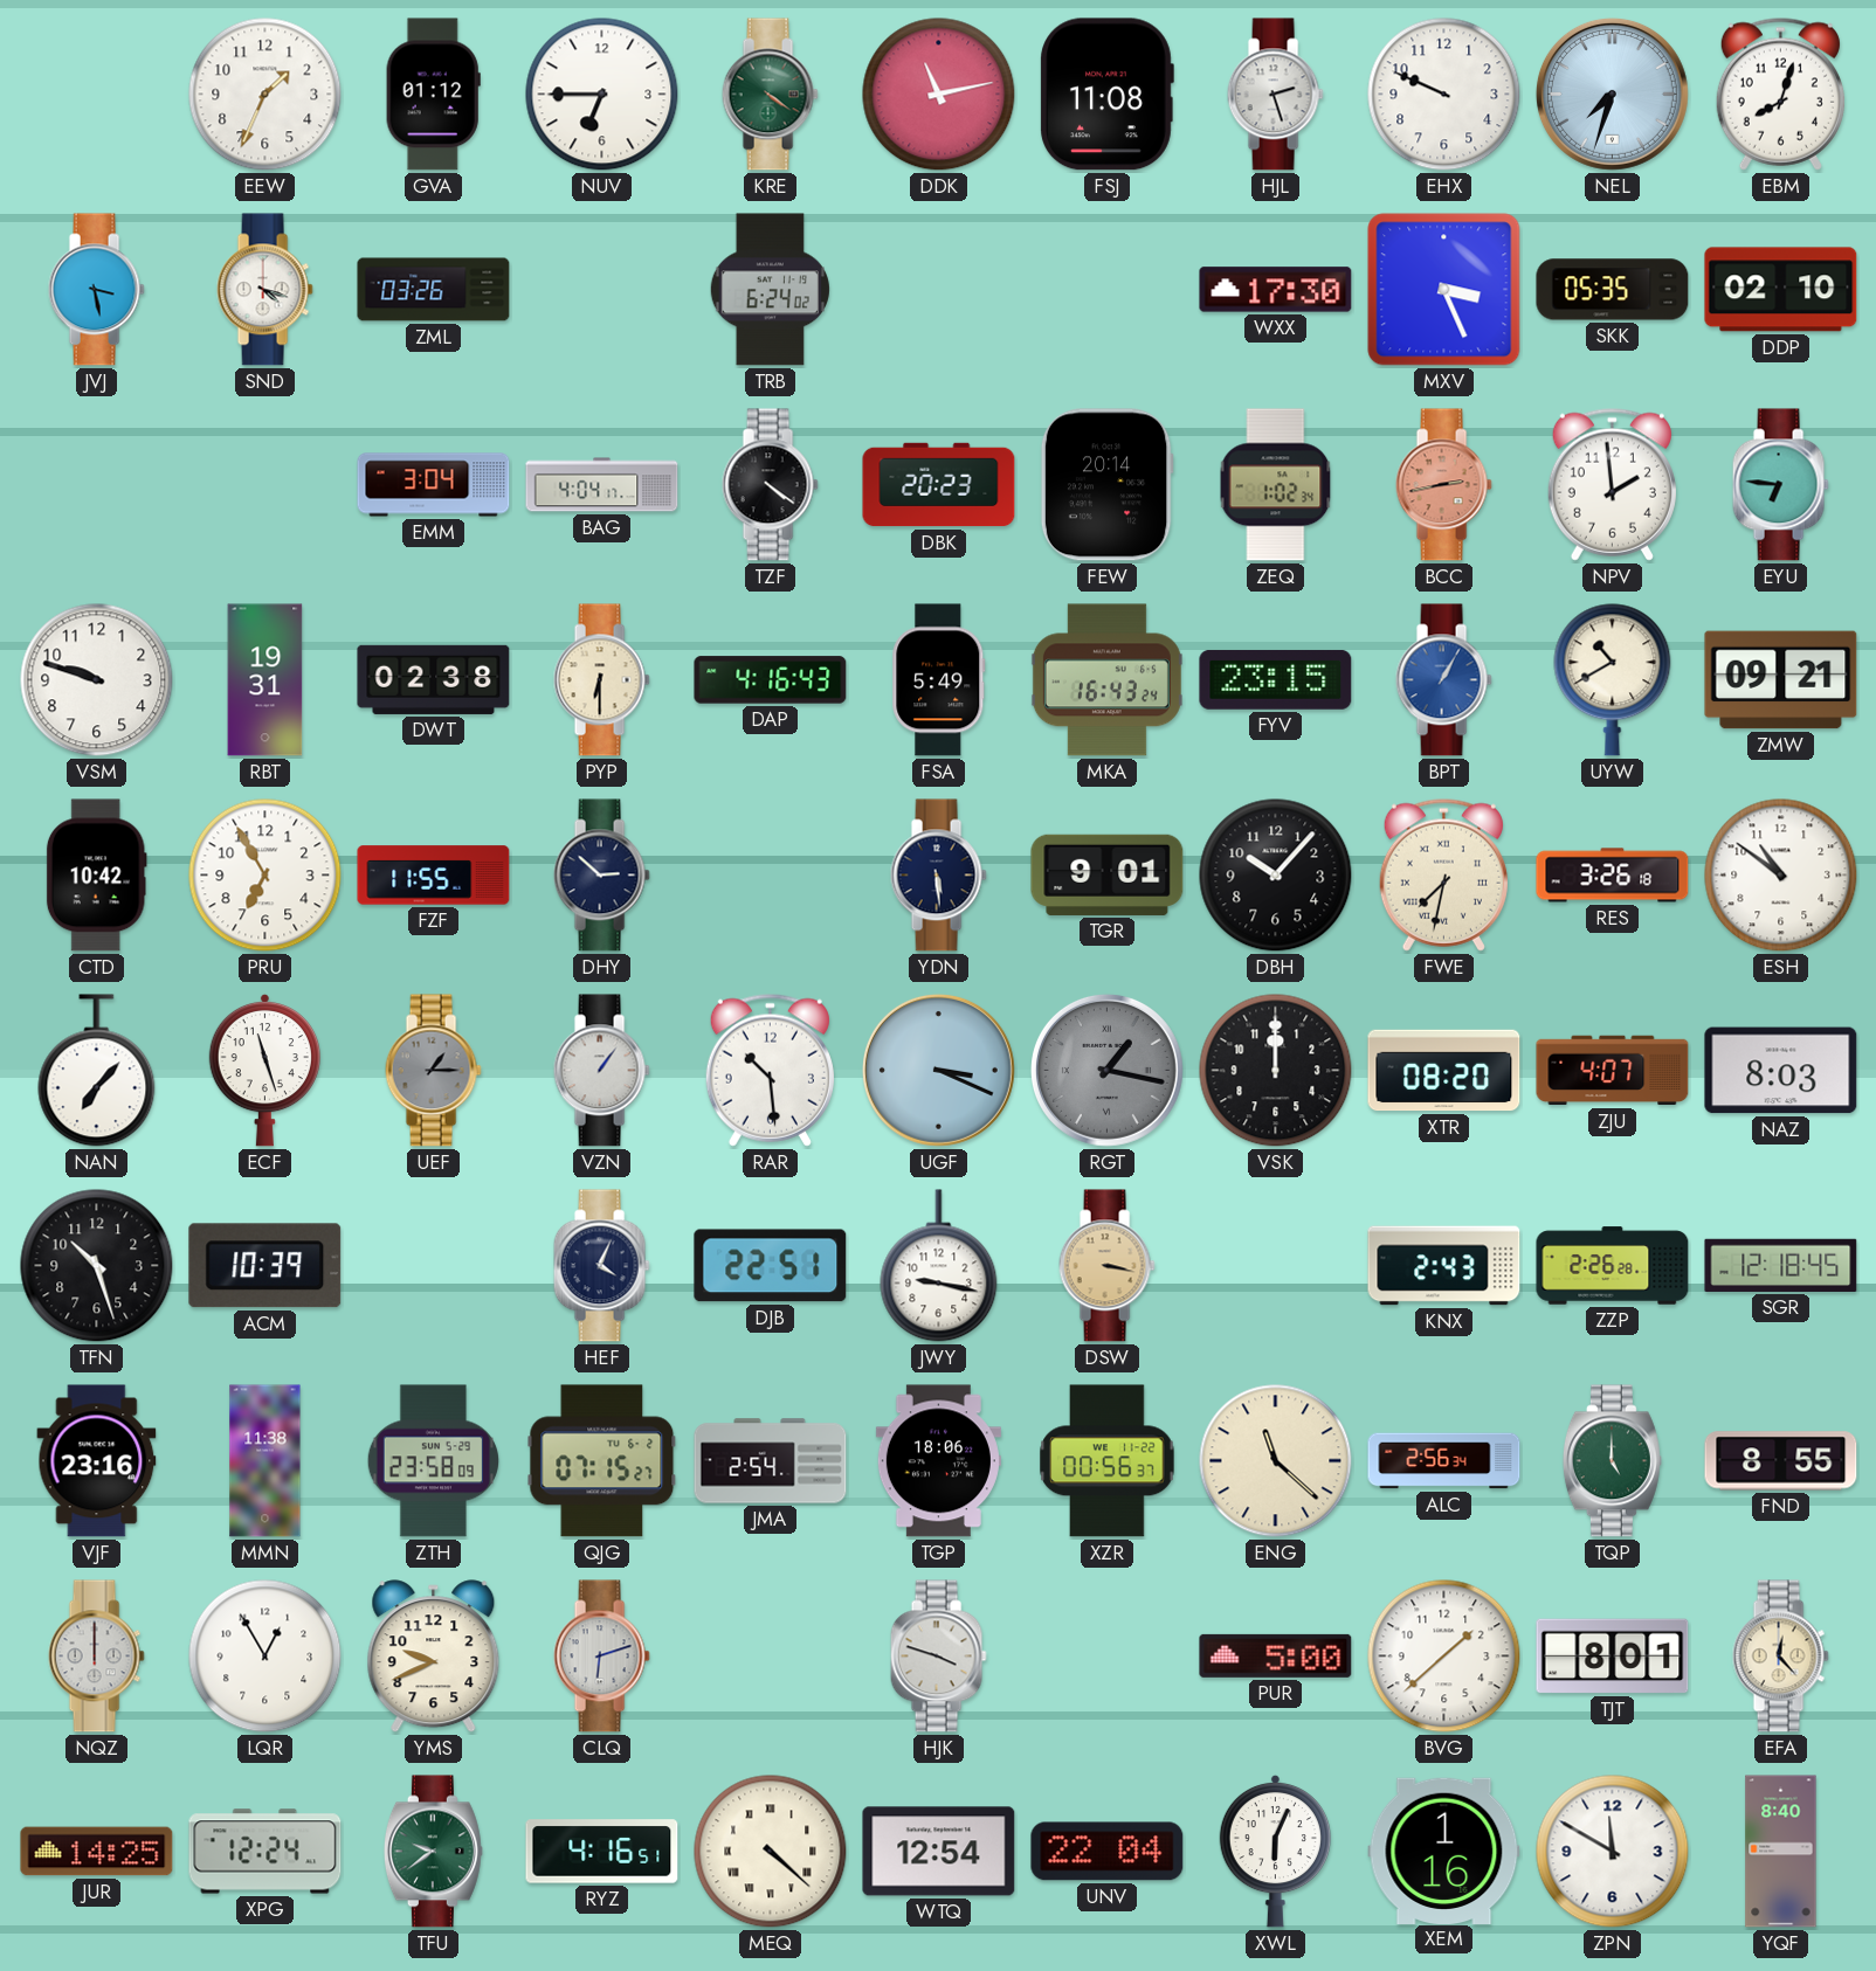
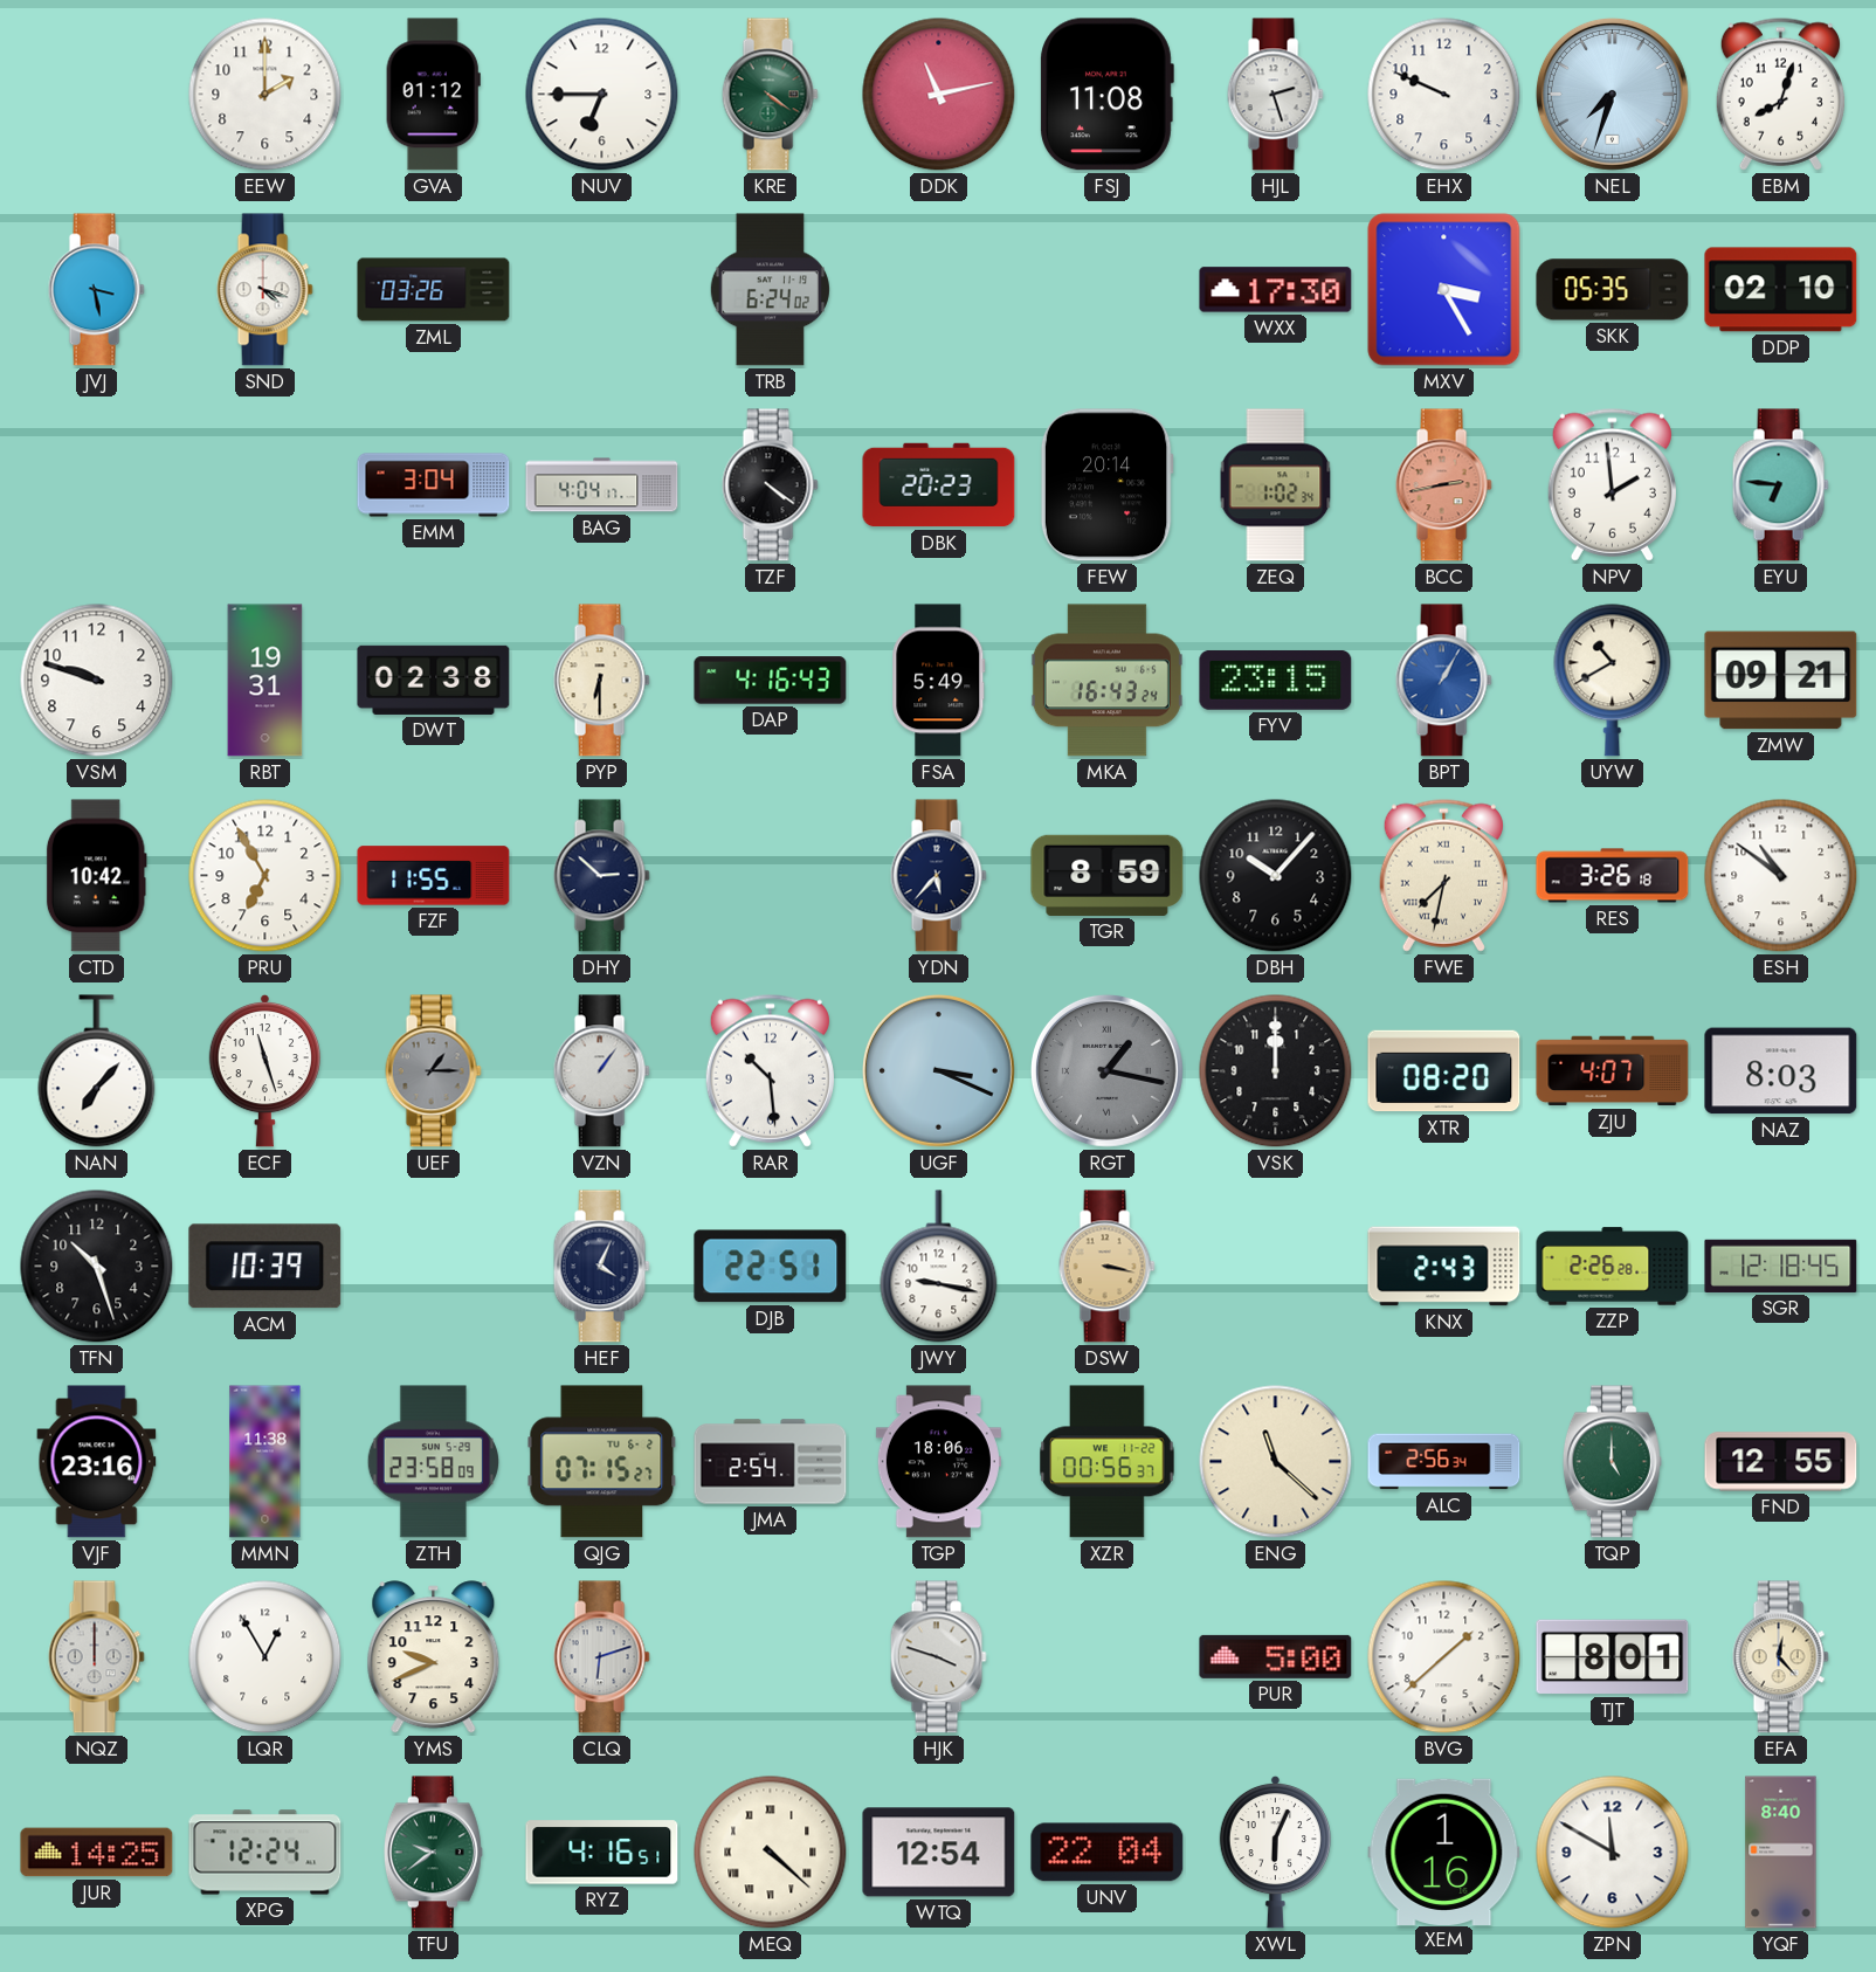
EEW: 1:34 -> 2:00
MXV: 3:26 -> 3:25
YDN: 5:29 -> 5:37
TGR: 9:01 -> 8:59
FND: 8:55 -> 12:55
